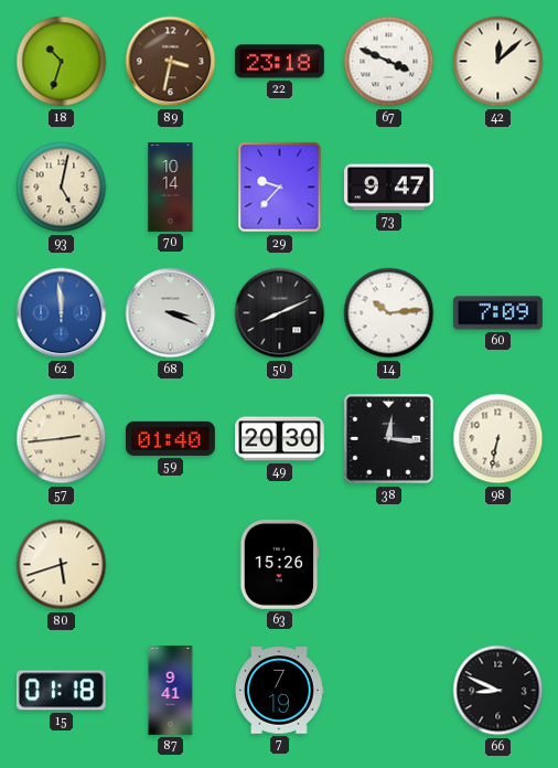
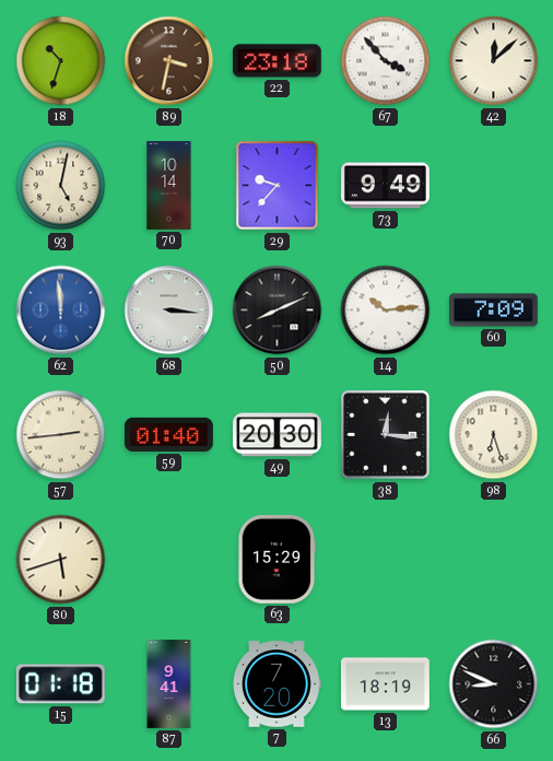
67: 3:49 -> 3:53
73: 9:47 -> 9:49
68: 3:19 -> 3:16
98: 6:32 -> 6:27
63: 15:26 -> 15:29
7: 7:19 -> 7:20
13: none -> 18:19
